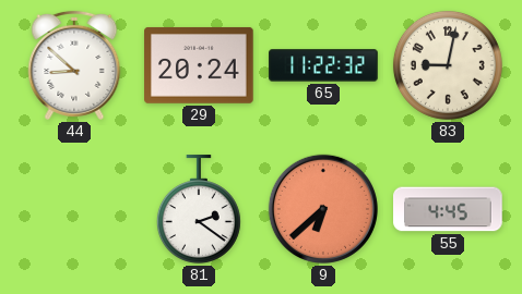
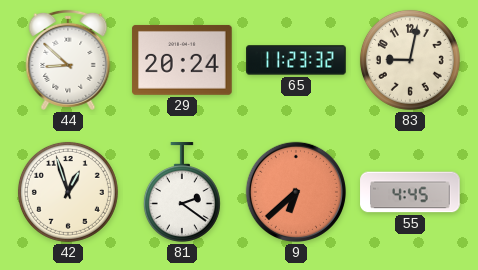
65: 11:22 -> 11:23
42: none -> 12:57
